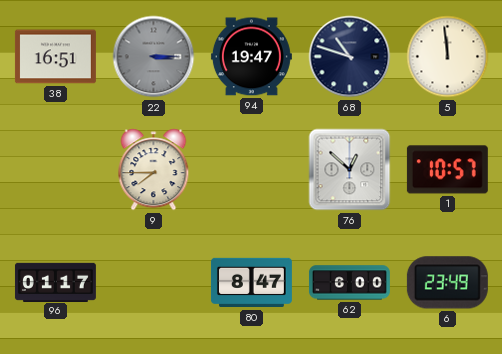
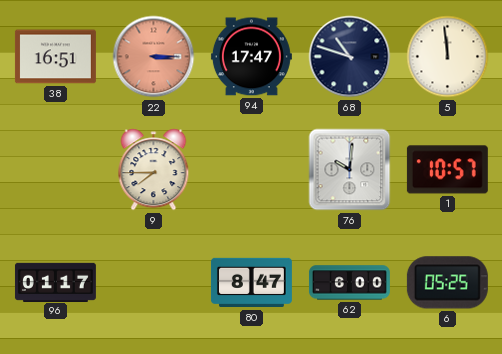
22 dial: grey -> salmon
94: 19:47 -> 17:47
76: 12:52 -> 10:01
6: 23:49 -> 05:25
